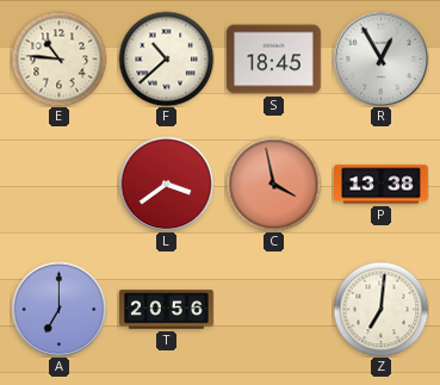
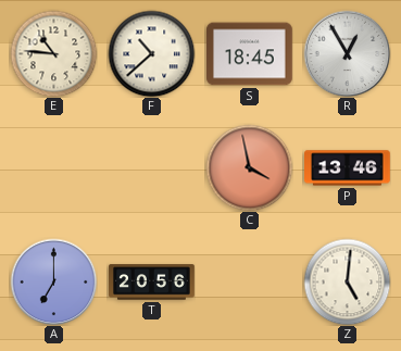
L: 3:39 -> none
P: 13:38 -> 13:46
Z: 7:01 -> 5:01
